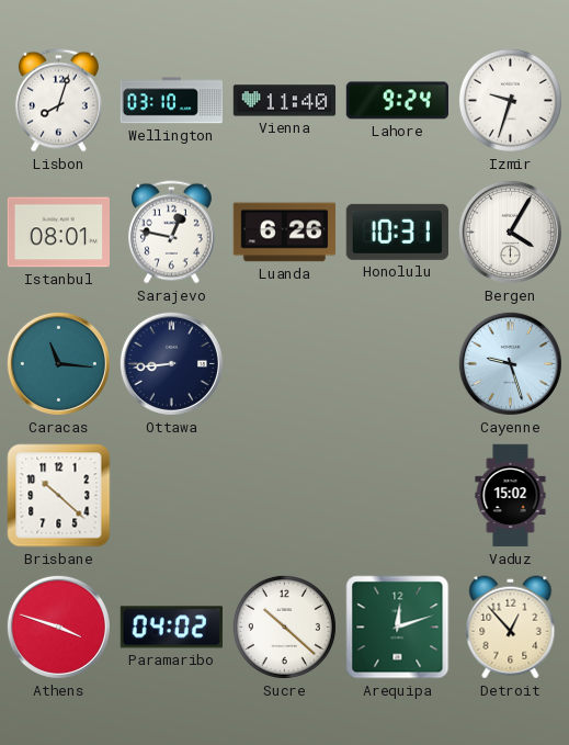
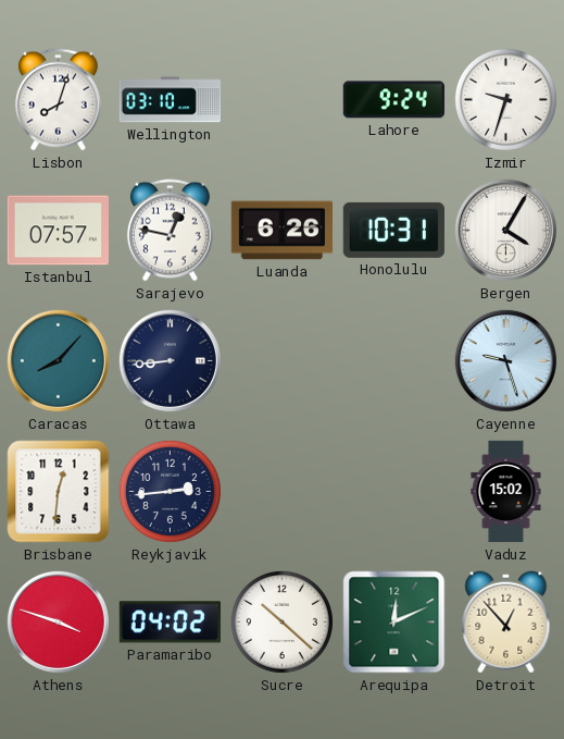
Vienna: 11:40 -> none
Istanbul: 08:01 -> 07:57
Caracas: 11:16 -> 8:07
Brisbane: 10:22 -> 12:31
Reykjavik: none -> 2:44
Arequipa: 12:12 -> 12:11
